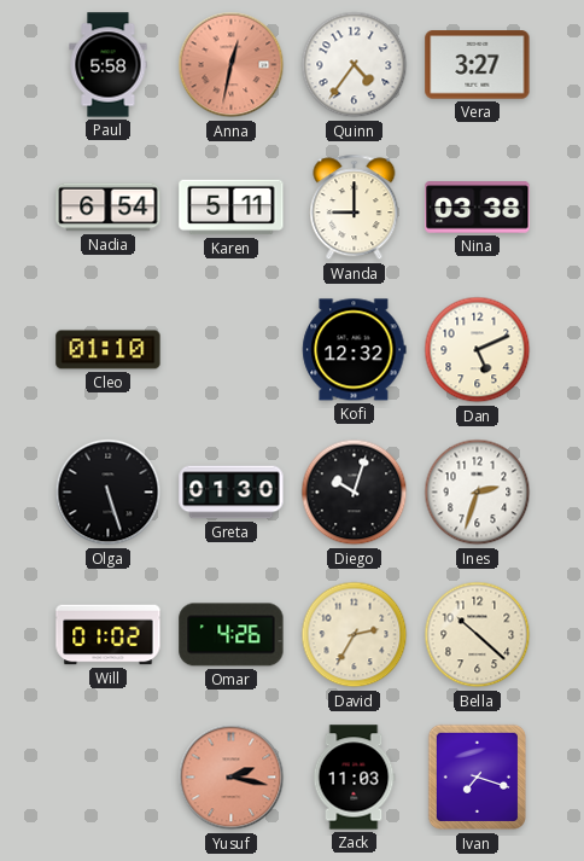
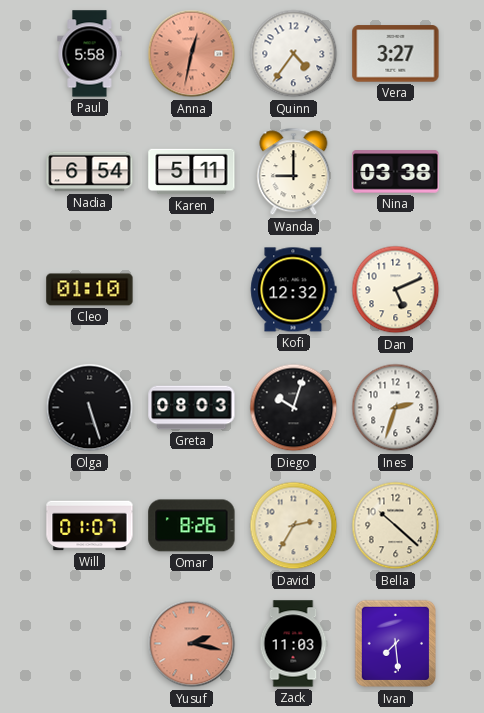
Greta: 01:30 -> 08:03
Will: 01:02 -> 01:07
Omar: 4:26 -> 8:26
Ivan: 7:18 -> 7:29
